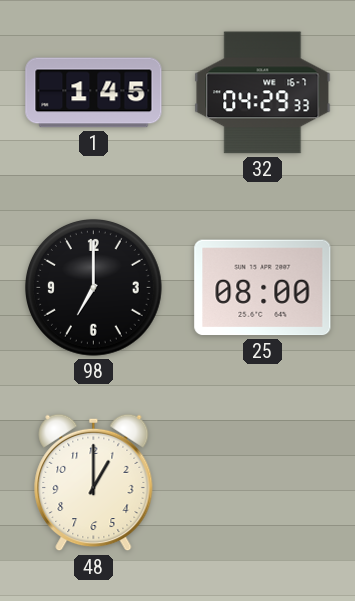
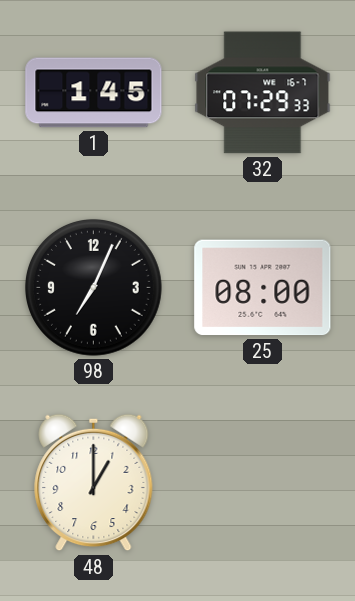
32: 04:29 -> 07:29
98: 7:00 -> 7:04
